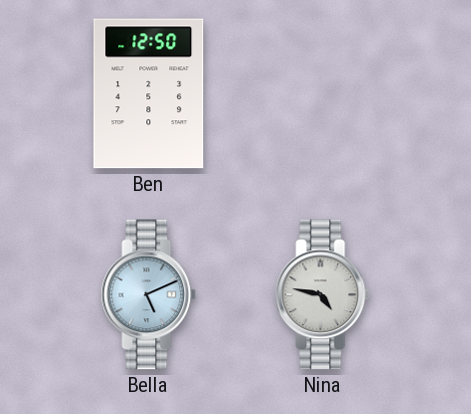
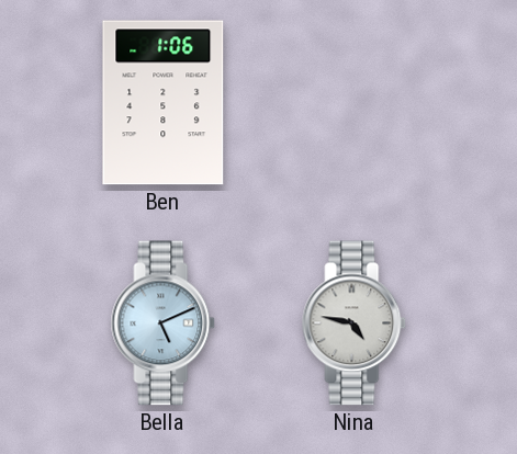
Ben: 12:50 -> 1:06
